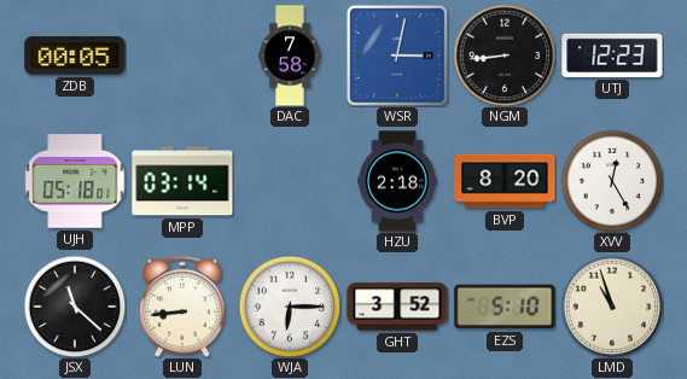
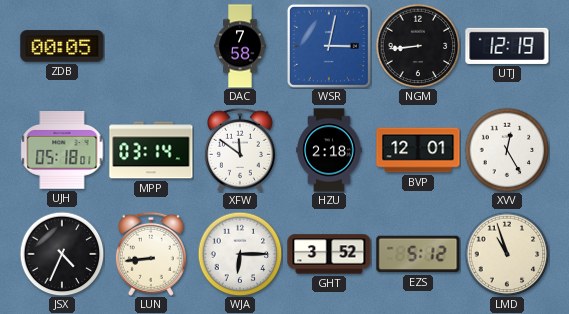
UTJ: 12:23 -> 12:19
XFW: none -> 11:51
BVP: 8:20 -> 12:01
JSX: 11:22 -> 4:34
EZS: 5:10 -> 5:12
